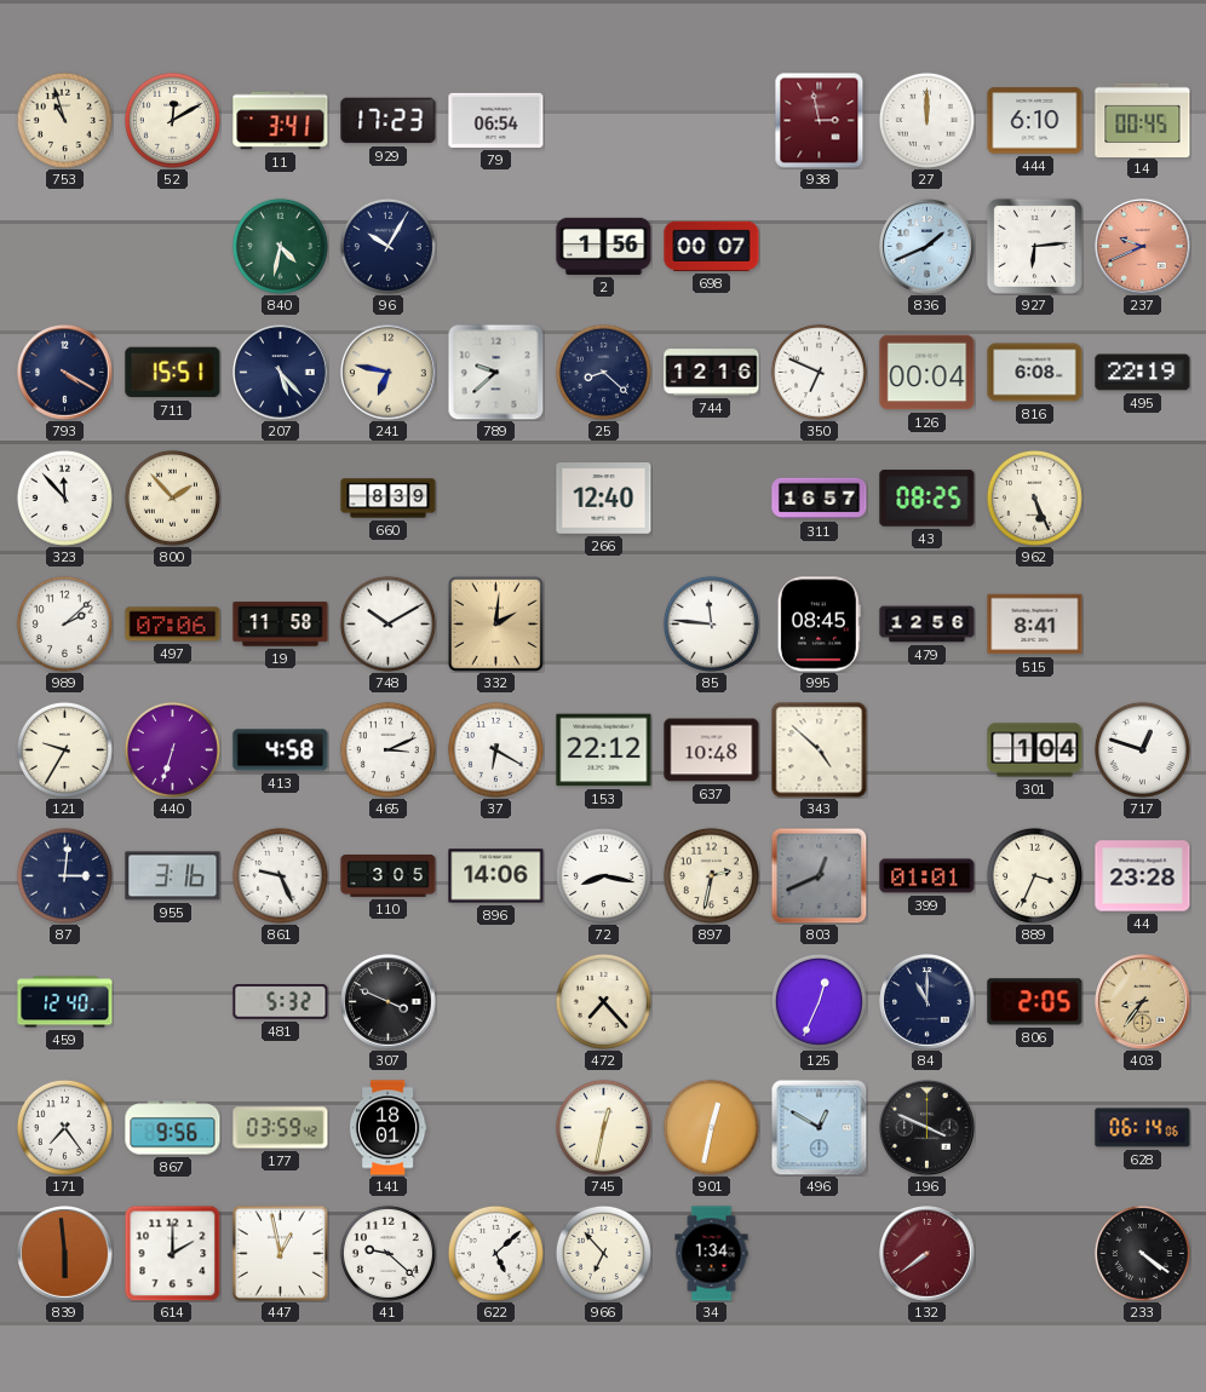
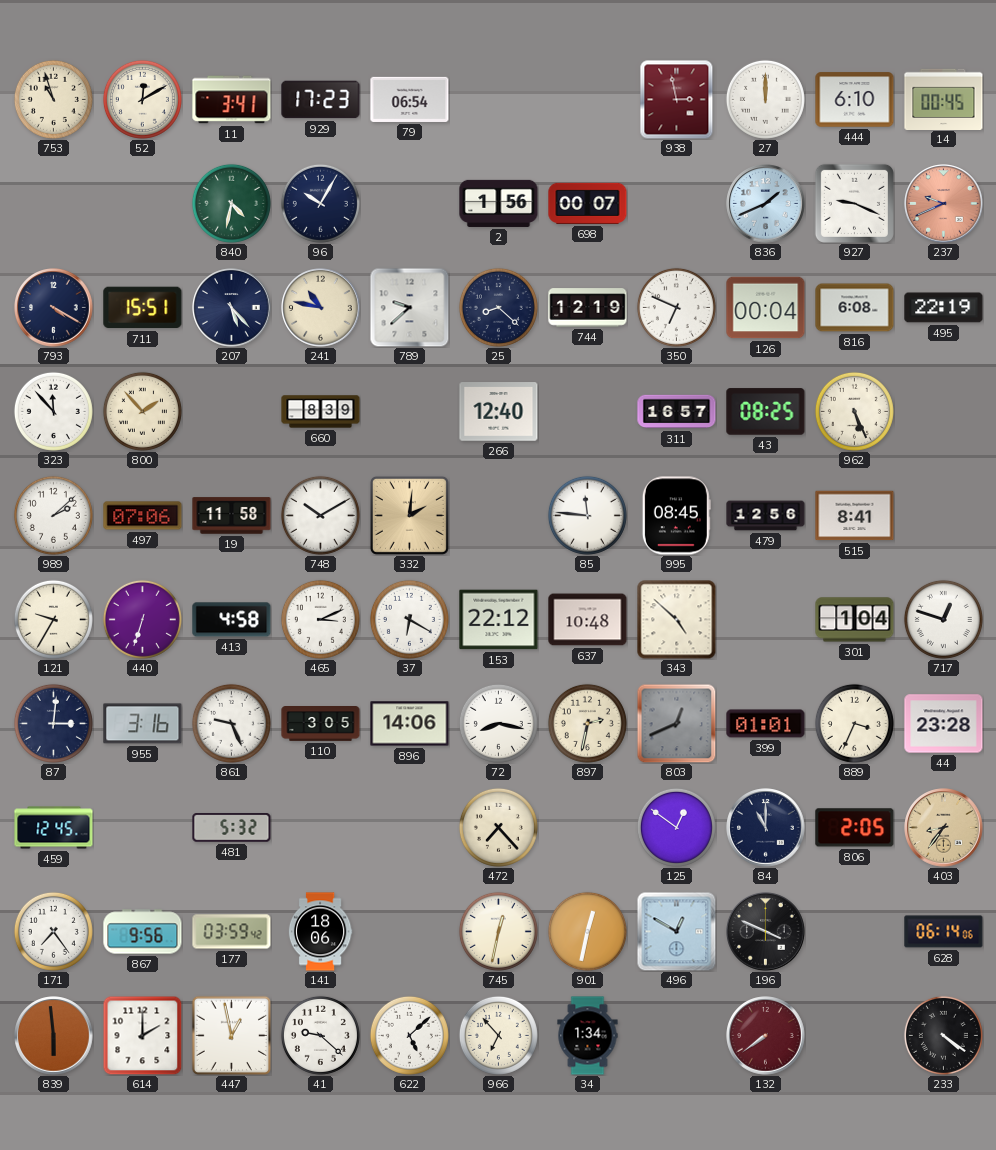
927: 6:14 -> 9:19
241: 6:47 -> 10:47
744: 12:16 -> 12:19
459: 12:40 -> 12:45
307: 3:49 -> none
125: 12:34 -> 12:51
141: 18:01 -> 18:06
